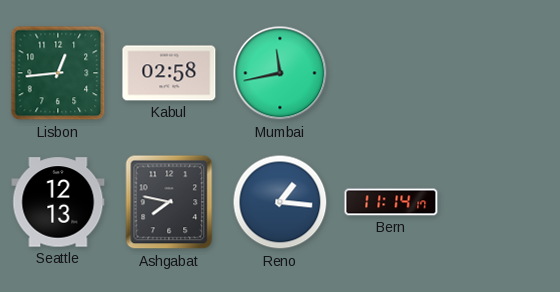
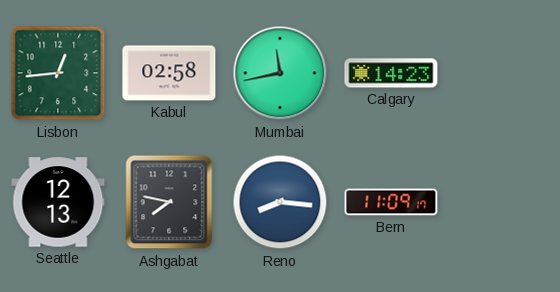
Calgary: none -> 14:23
Reno: 1:16 -> 8:16
Bern: 11:14 -> 11:09
